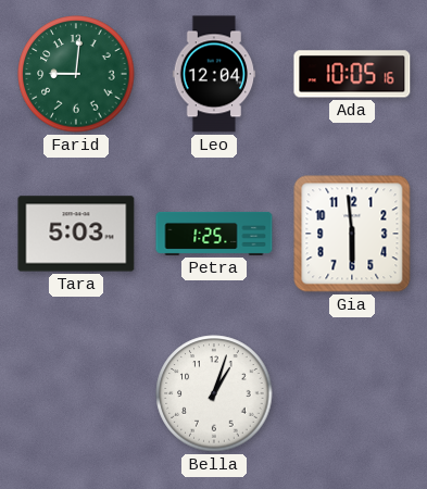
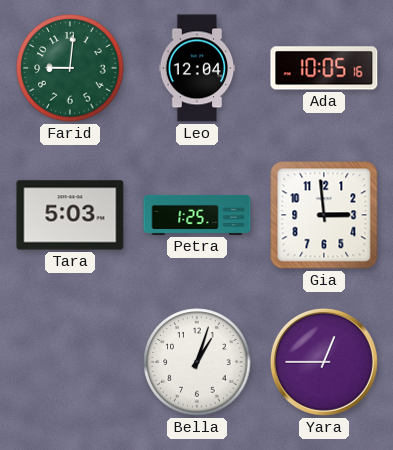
Gia: 5:59 -> 2:59
Yara: none -> 12:45
